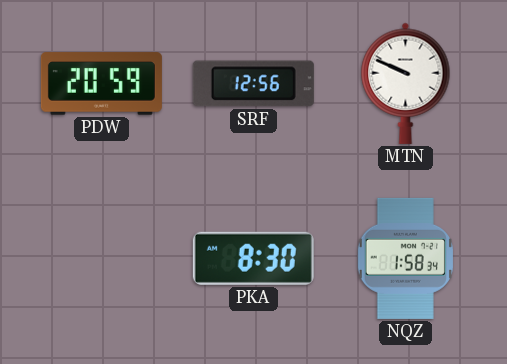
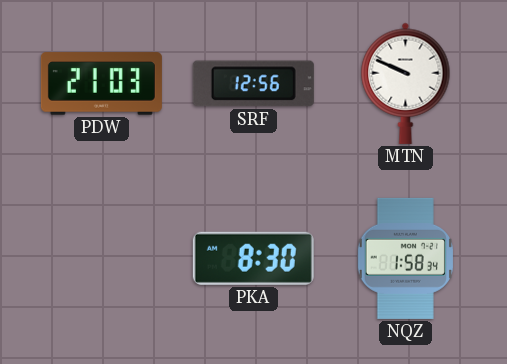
PDW: 20:59 -> 21:03
